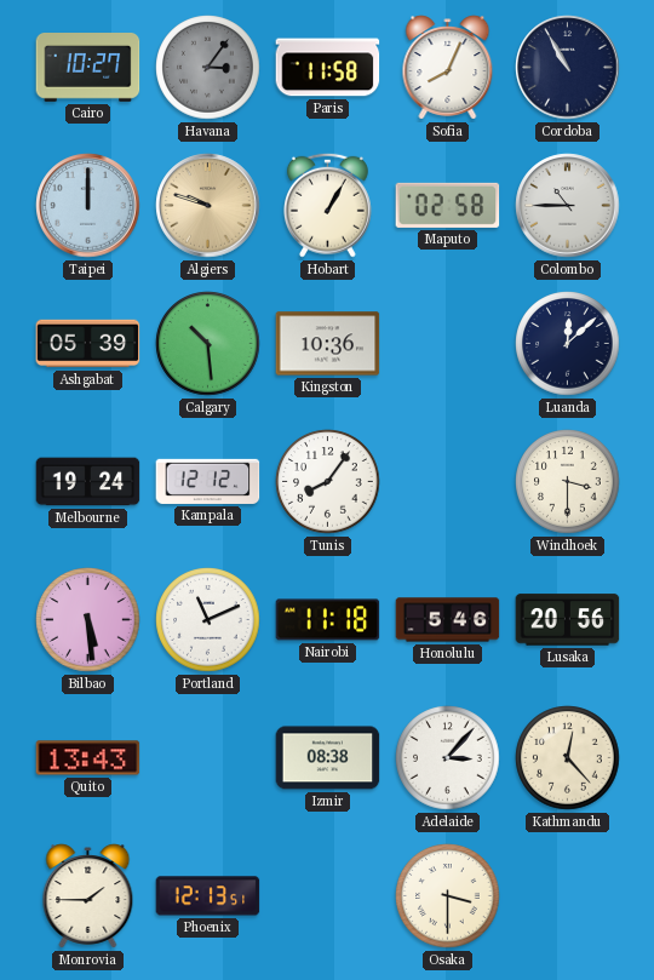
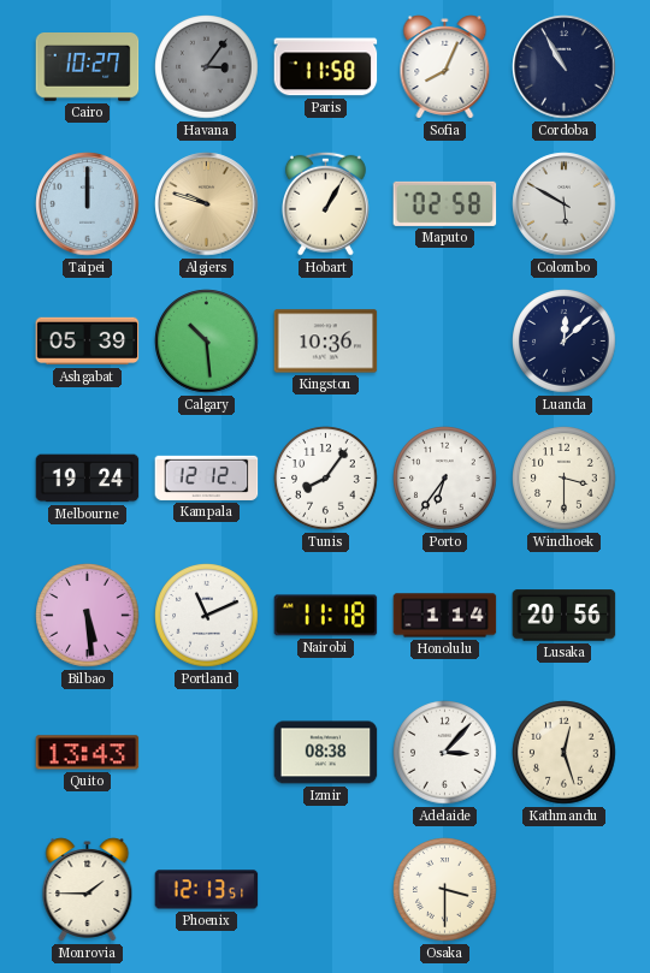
Colombo: 10:45 -> 5:50
Porto: none -> 6:36
Honolulu: 5:46 -> 1:14
Kathmandu: 12:23 -> 12:27
